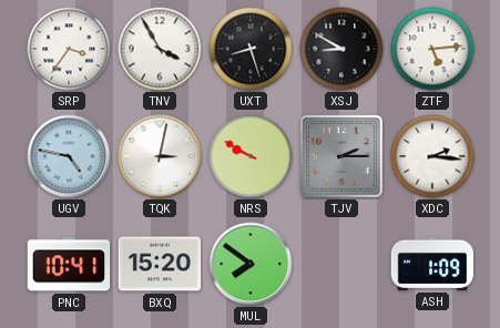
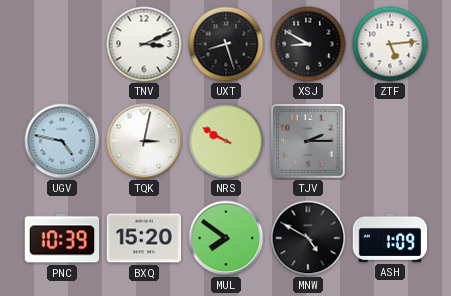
SRP: 3:36 -> none
TNV: 3:55 -> 3:11
XDC: 2:16 -> none
PNC: 10:41 -> 10:39
MNW: none -> 4:50
